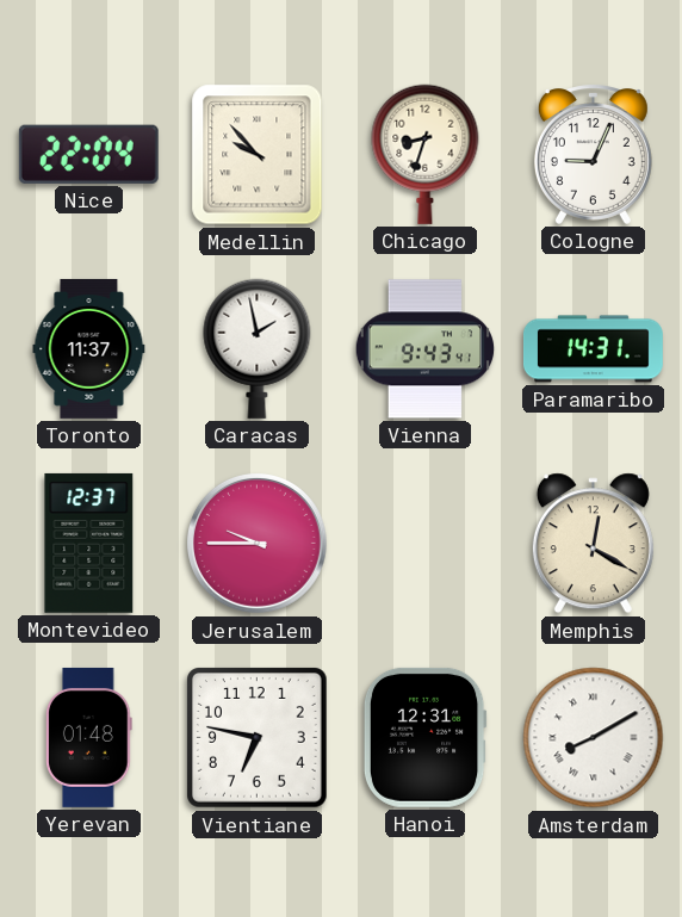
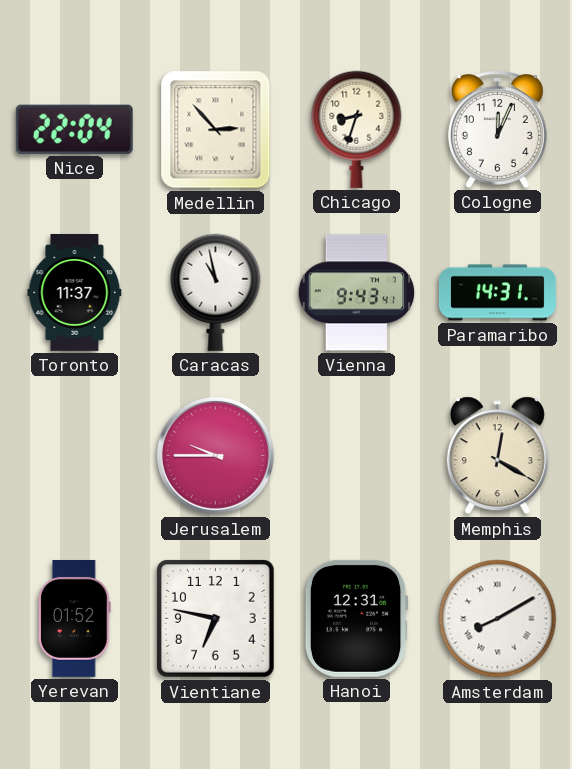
Medellin: 9:53 -> 2:53
Cologne: 9:04 -> 12:04
Caracas: 1:58 -> 10:58
Montevideo: 12:37 -> none
Yerevan: 01:48 -> 01:52
